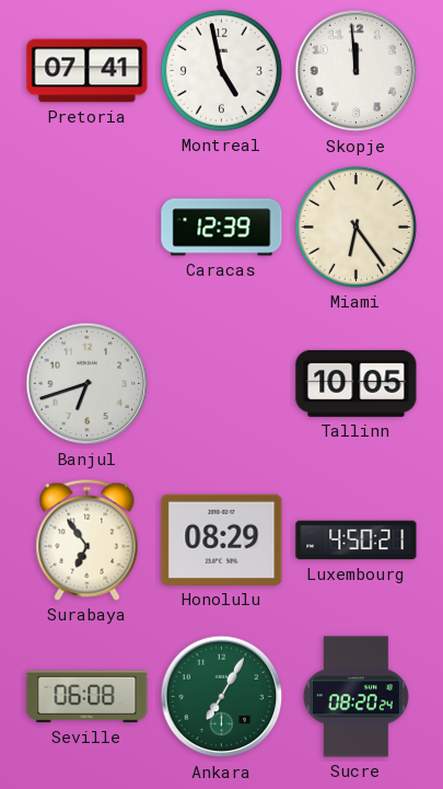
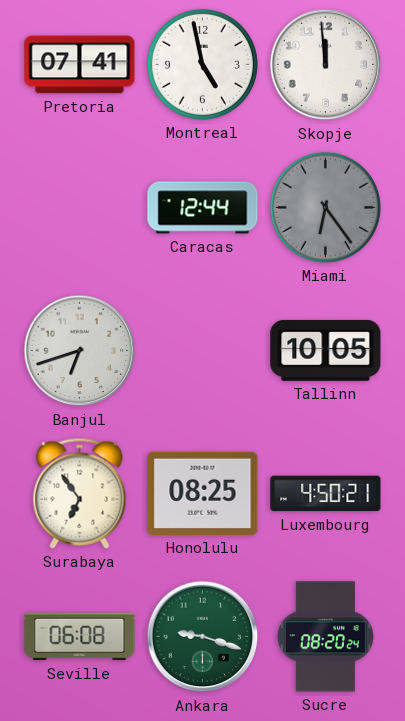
Caracas: 12:39 -> 12:44
Miami dial: cream -> grey
Honolulu: 08:29 -> 08:25
Ankara: 7:05 -> 9:18
